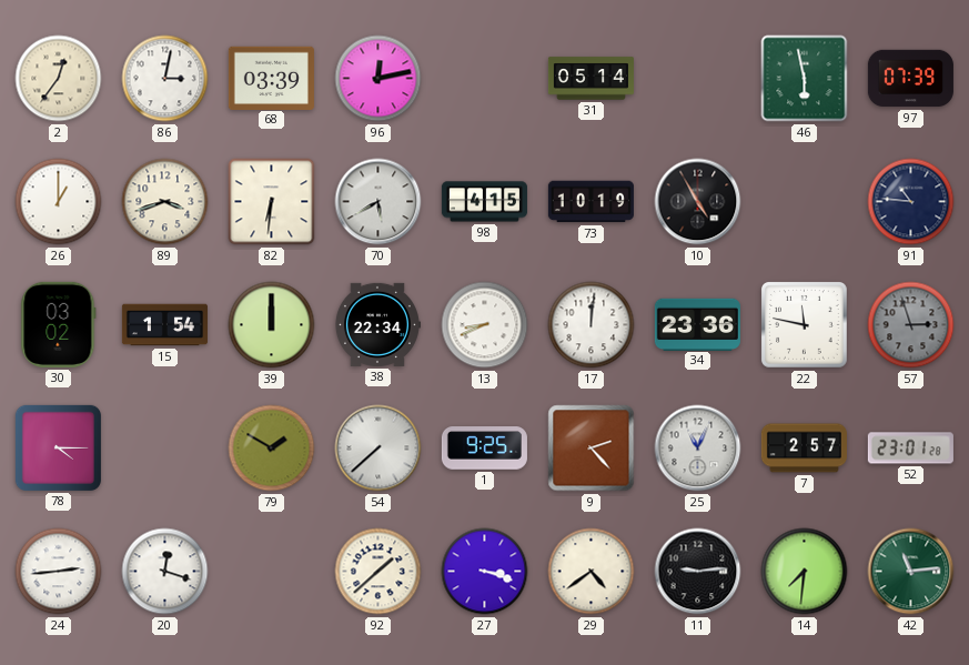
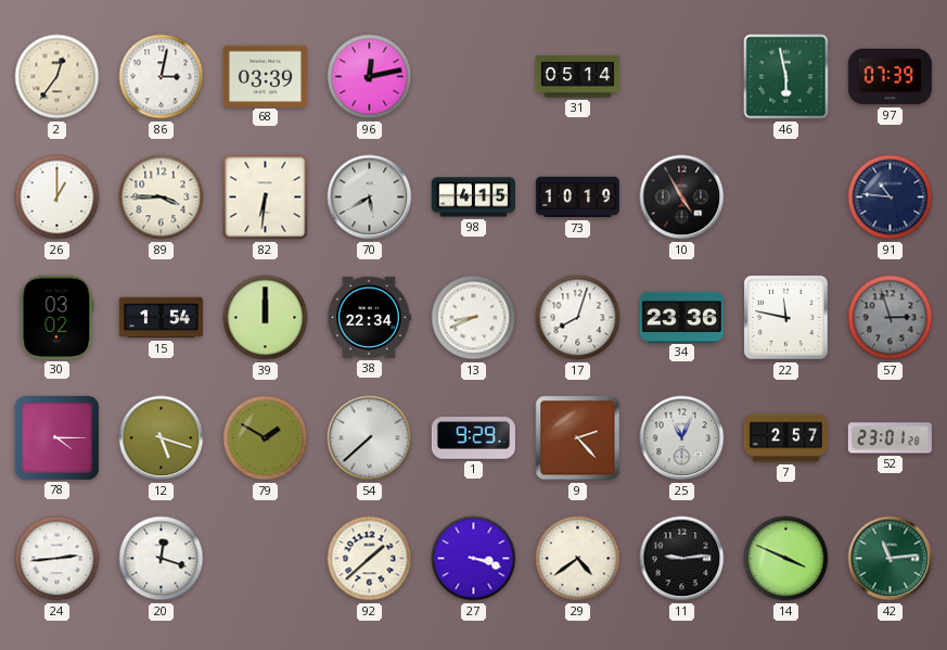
89: 3:42 -> 3:45
17: 12:01 -> 8:03
12: none -> 5:18
1: 9:25 -> 9:29
14: 7:31 -> 3:49
